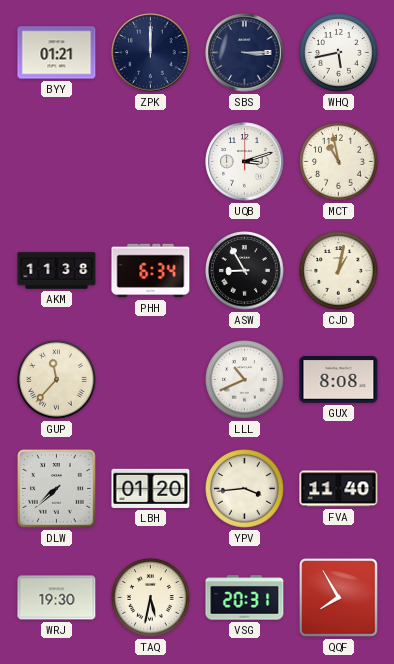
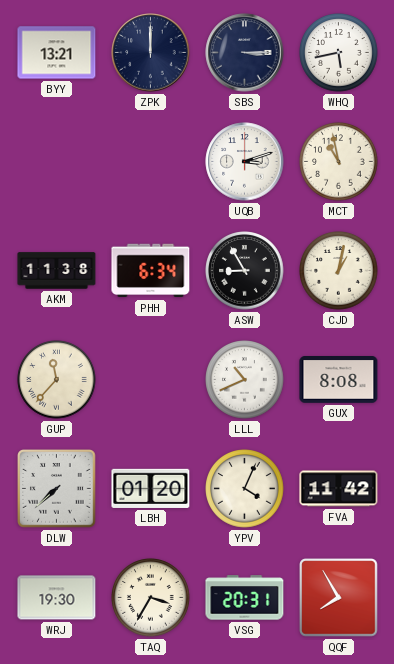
BYY: 01:21 -> 13:21
YPV: 3:44 -> 4:04
FVA: 11:40 -> 11:42
TAQ: 5:32 -> 3:35
